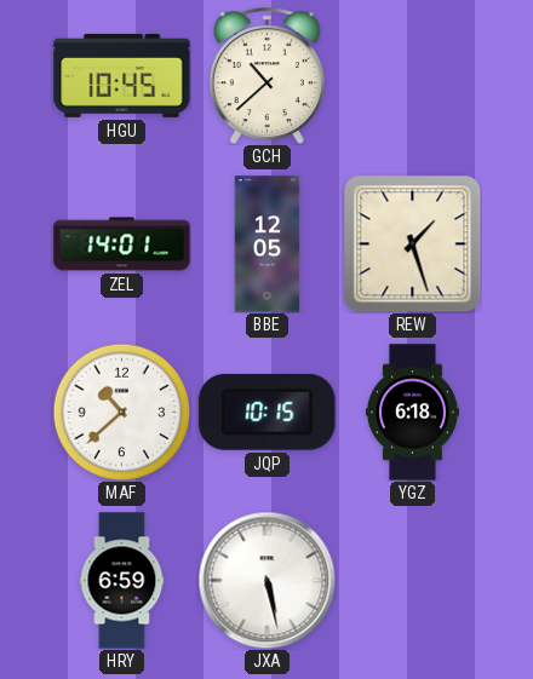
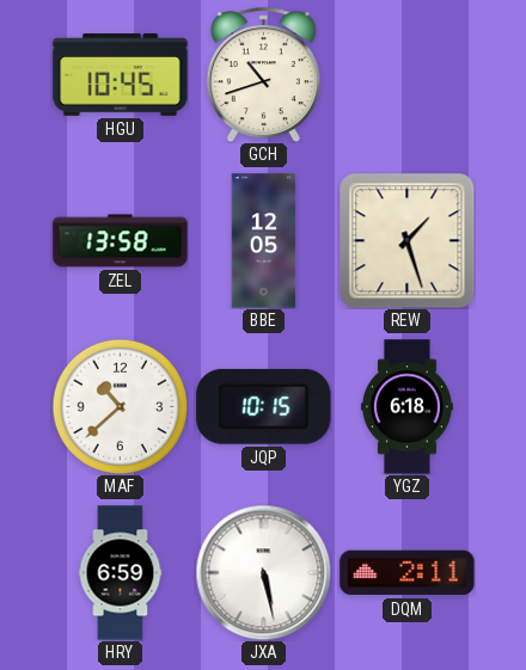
GCH: 10:38 -> 10:42
ZEL: 14:01 -> 13:58
DQM: none -> 2:11
